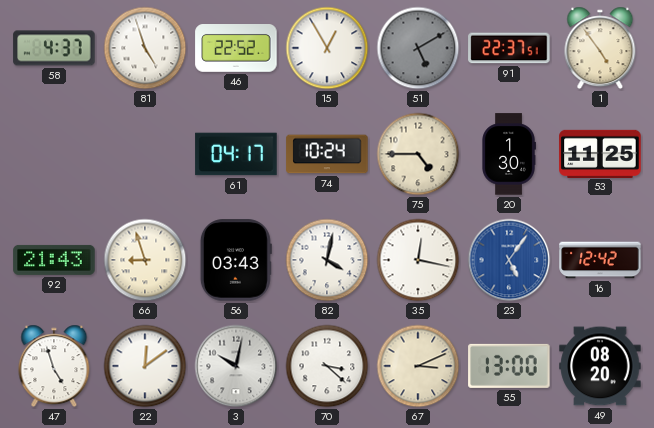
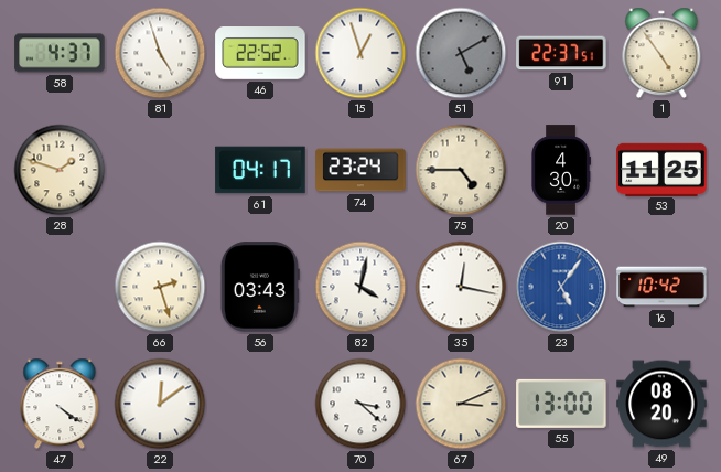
15: 12:55 -> 12:57
28: none -> 1:48
74: 10:24 -> 23:24
20: 1:30 -> 4:30
92: 21:43 -> none
66: 8:57 -> 2:27
16: 12:42 -> 10:42
47: 4:57 -> 4:21
3: 10:02 -> none
